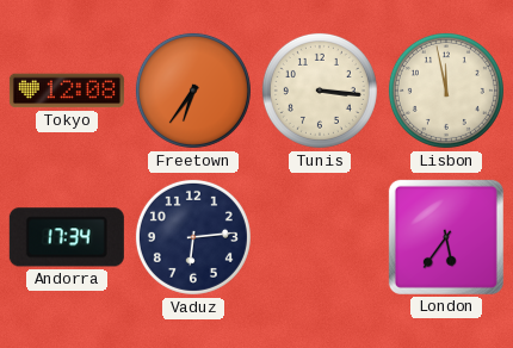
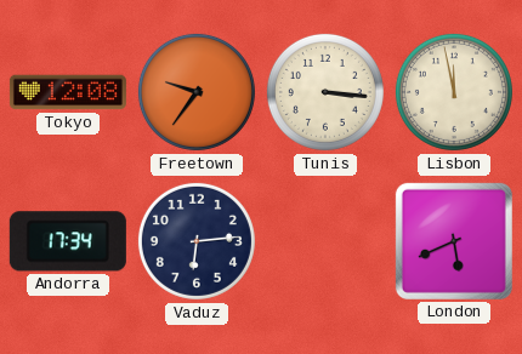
Freetown: 6:36 -> 9:36
London: 5:36 -> 5:41
